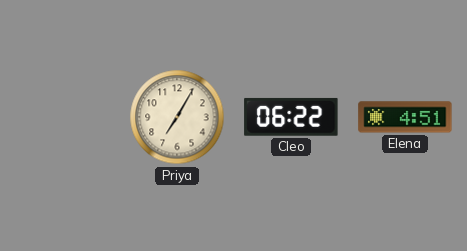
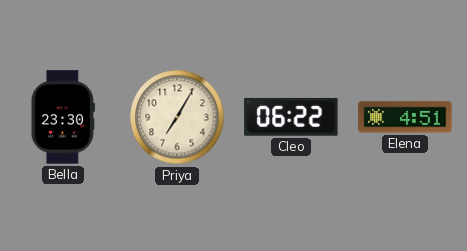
Bella: none -> 23:30
